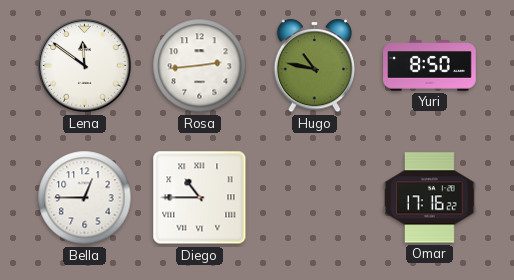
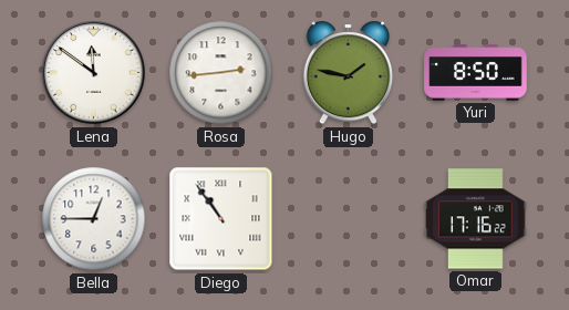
Hugo: 10:47 -> 1:47
Diego: 10:45 -> 10:54
